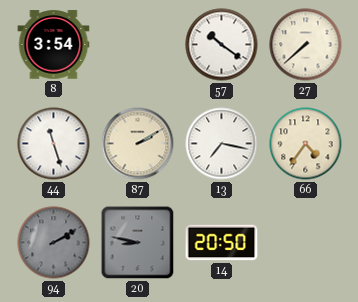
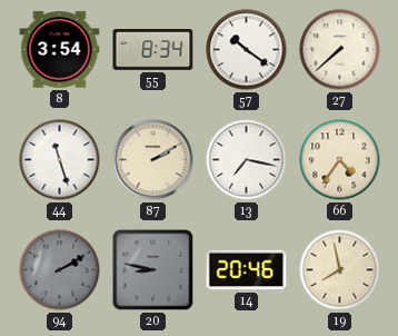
55: none -> 8:34
14: 20:50 -> 20:46
19: none -> 7:58
